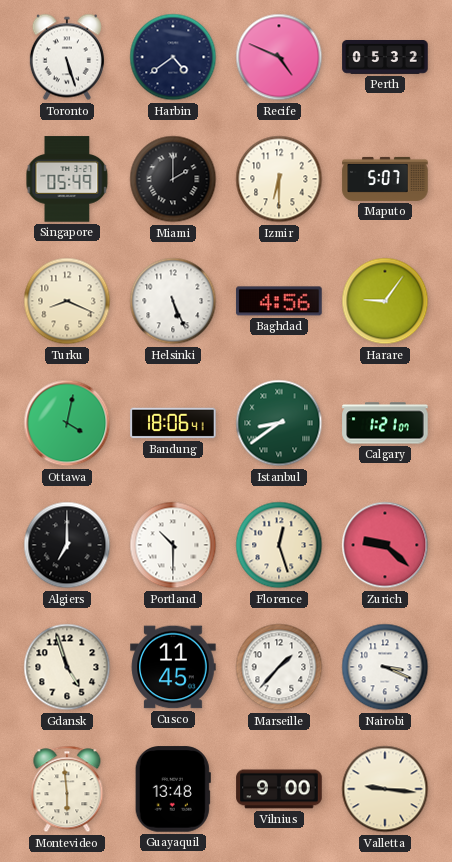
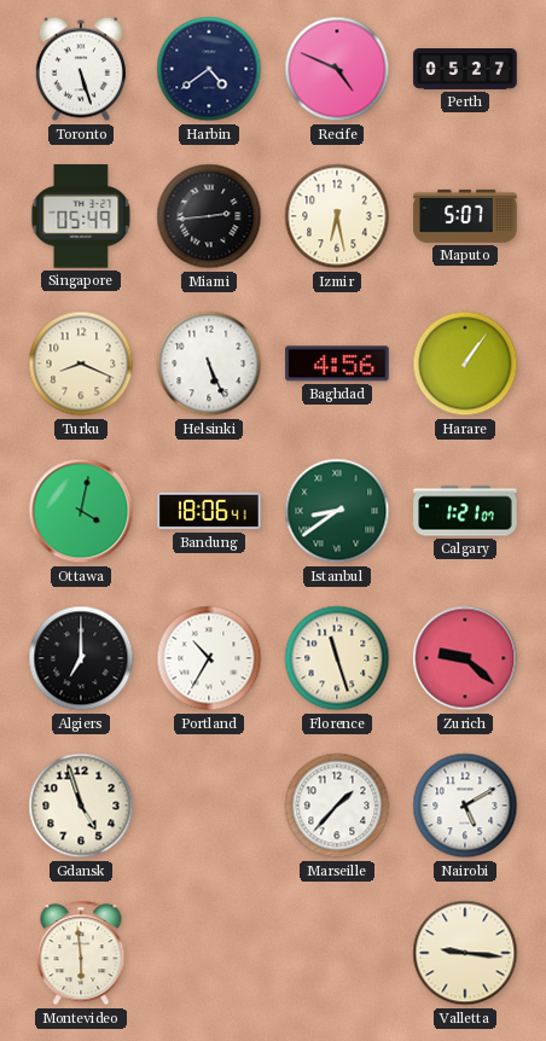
Perth: 05:32 -> 05:27
Miami: 2:00 -> 2:44
Izmir: 6:30 -> 6:28
Harare: 9:06 -> 1:06
Portland: 10:30 -> 10:35
Florence: 12:27 -> 11:27
Cusco: 11:45 -> none
Nairobi: 3:19 -> 5:10
Guayaquil: 13:48 -> none
Vilnius: 9:00 -> none
